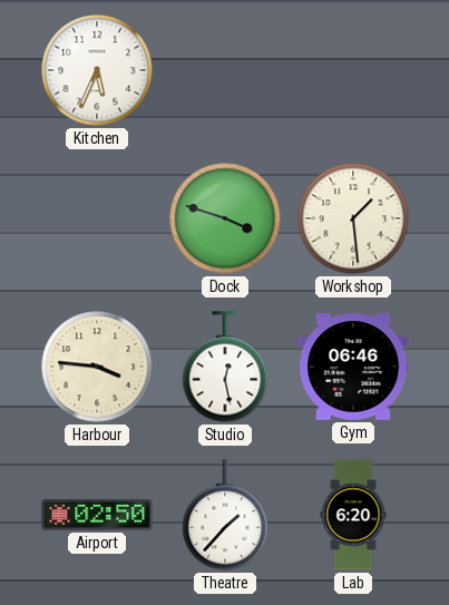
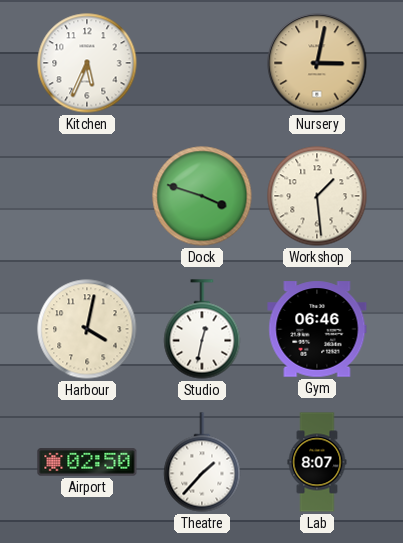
Nursery: none -> 3:02
Harbour: 3:46 -> 4:02
Studio: 12:28 -> 12:32
Lab: 6:20 -> 8:07
